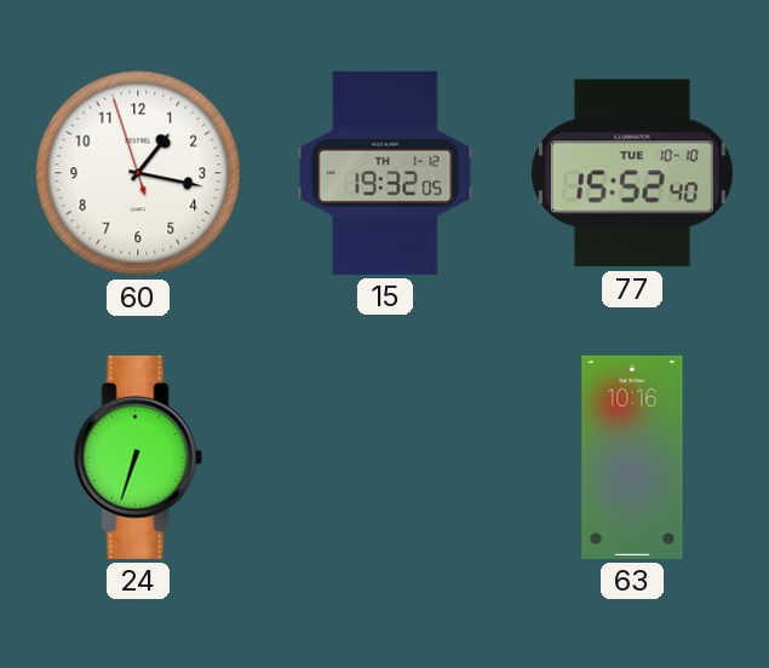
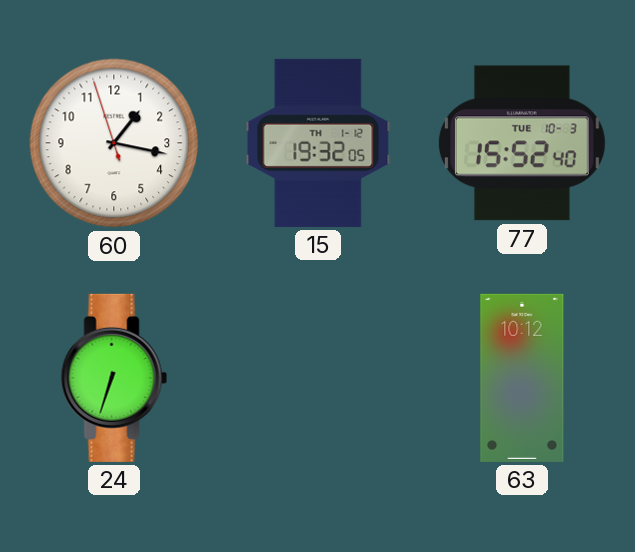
77 date: TUE 10-10 -> TUE 10-3
63: 10:16 -> 10:12
